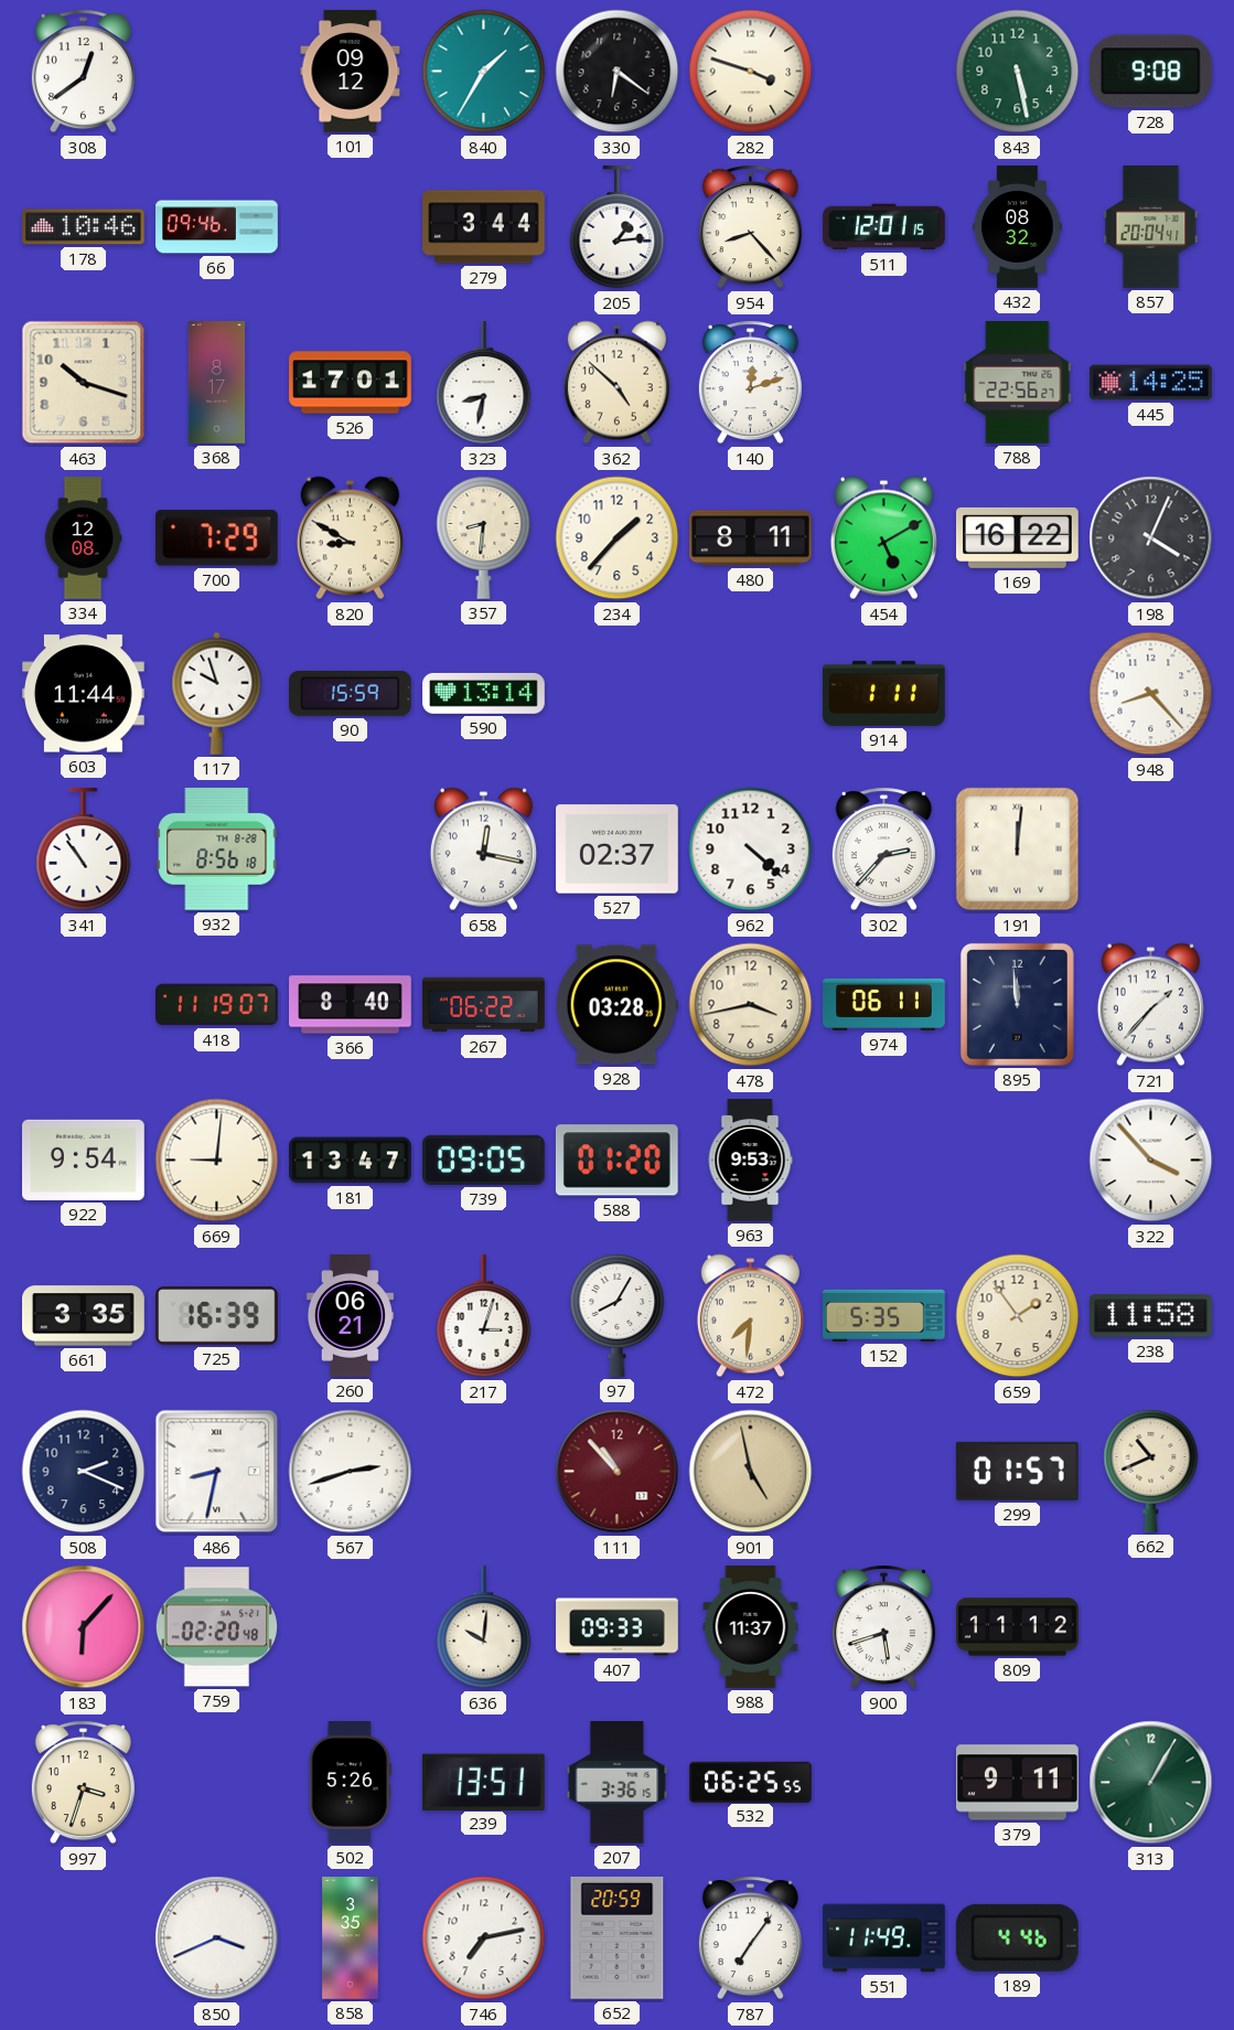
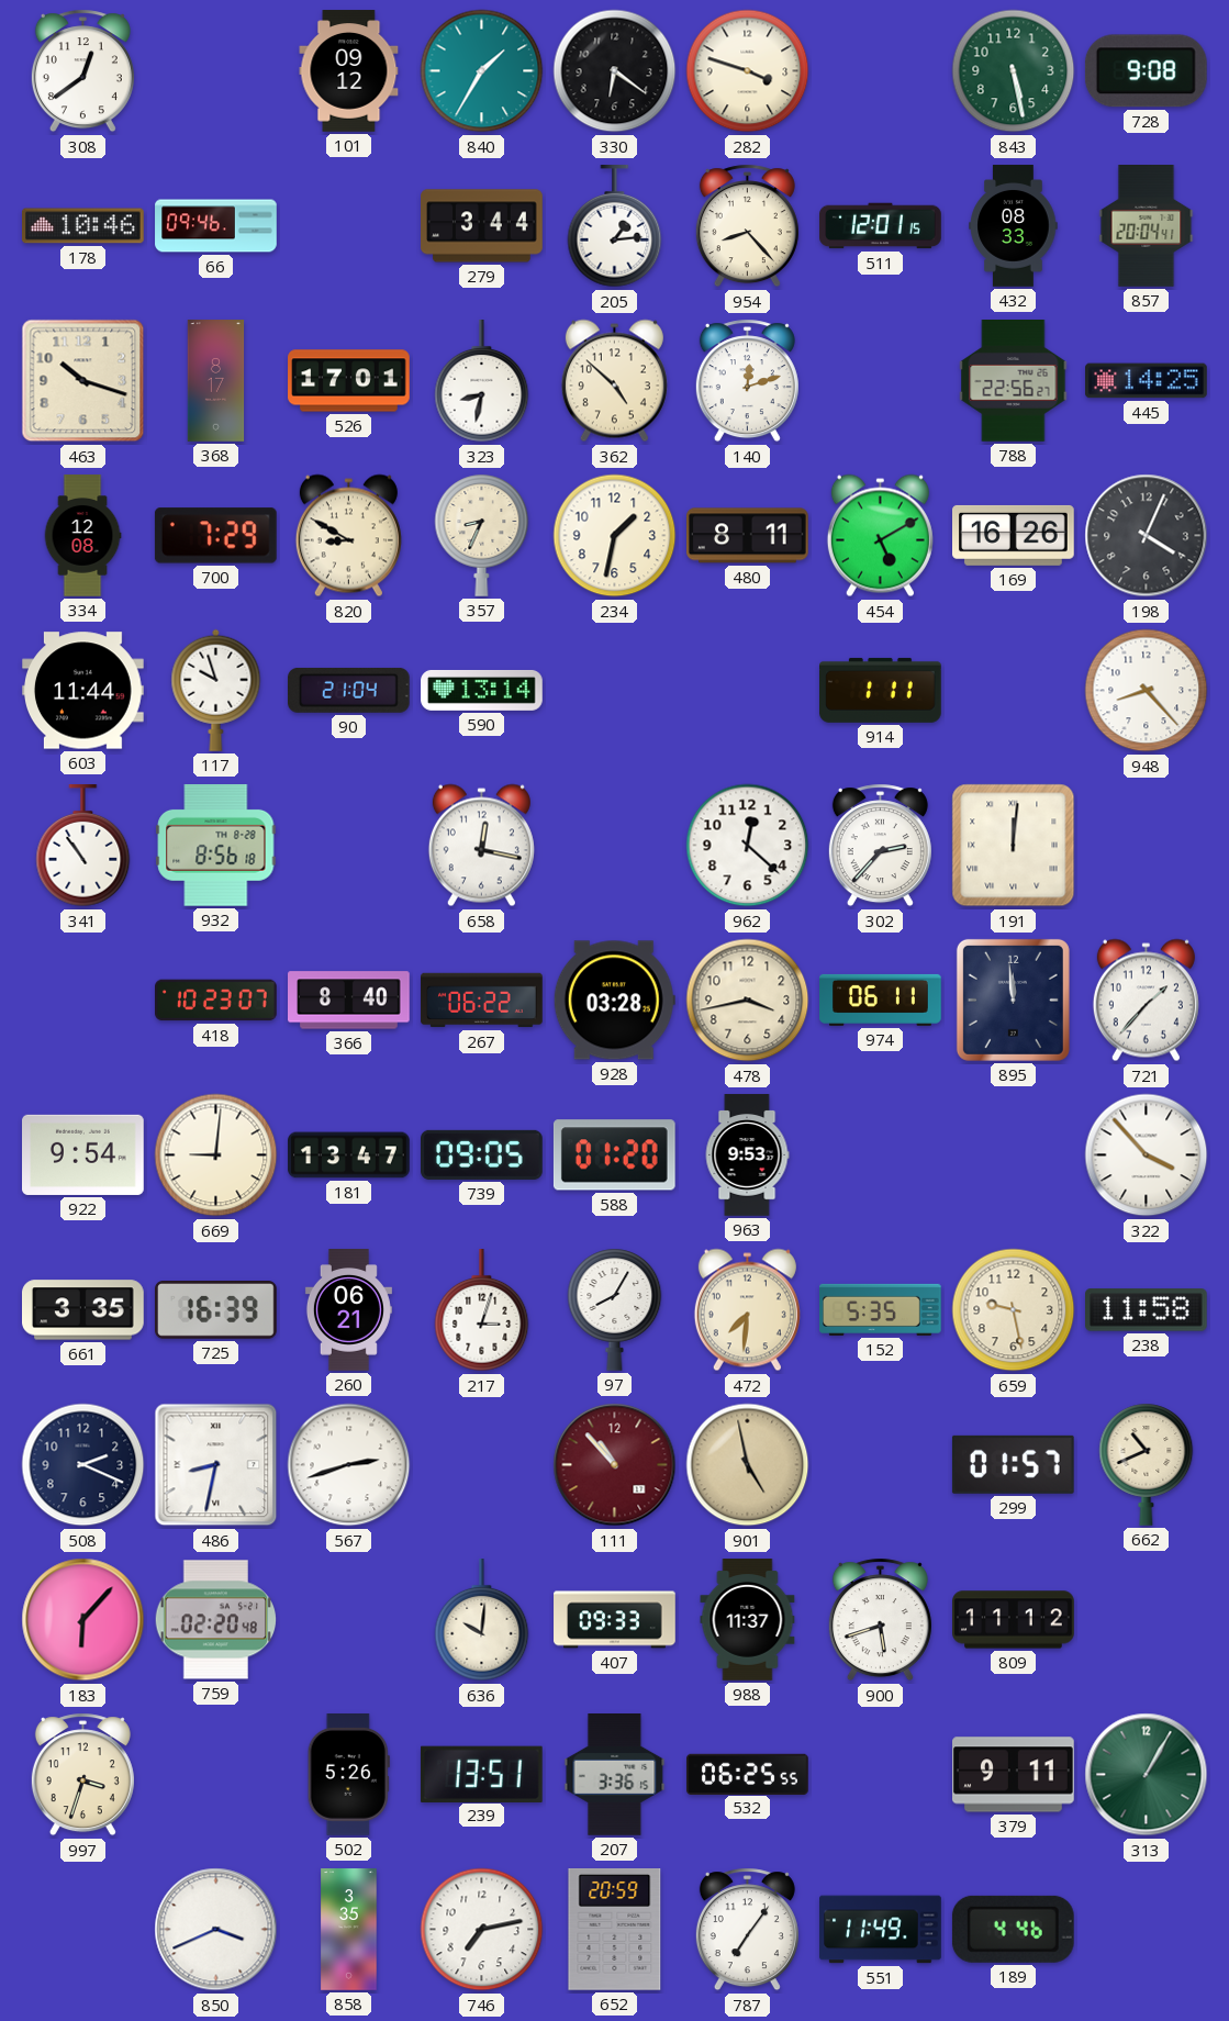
432: 08:32 -> 08:33
357: 8:31 -> 8:34
234: 1:37 -> 1:32
169: 16:22 -> 16:26
90: 15:59 -> 21:04
527: 02:37 -> none
962: 4:22 -> 12:22
418: 11:19 -> 10:23
659: 1:54 -> 9:28
